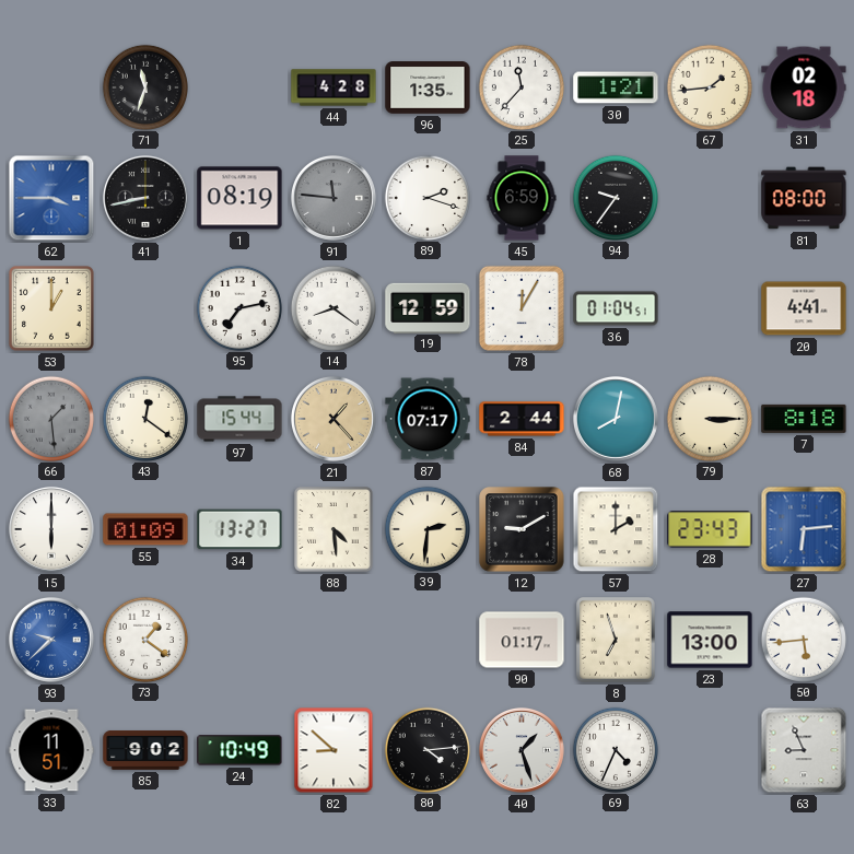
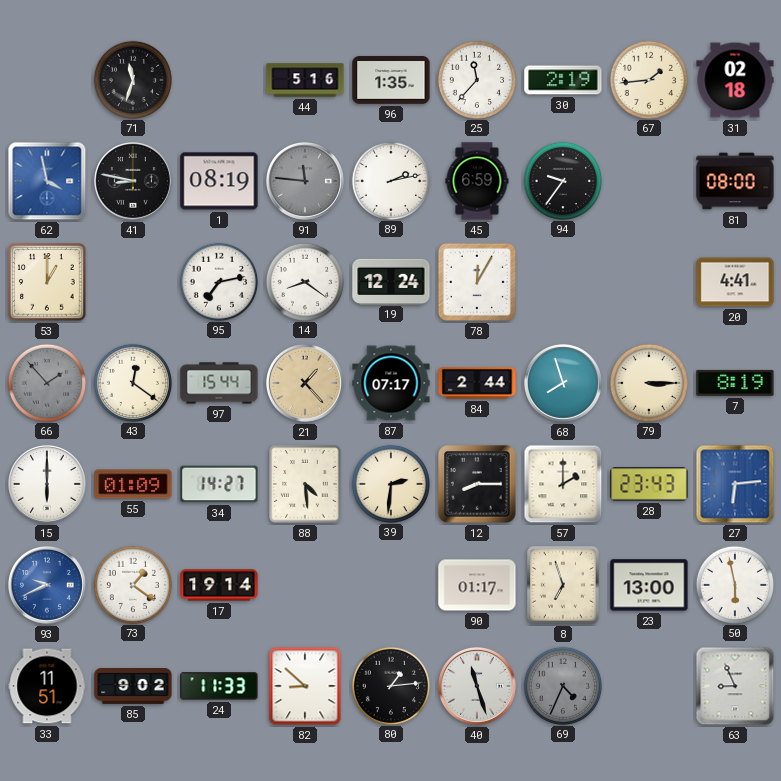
44: 4:28 -> 5:16
30: 1:21 -> 2:19
62: 3:45 -> 3:58
41: 8:43 -> 8:47
89: 2:18 -> 2:13
19: 12:59 -> 12:24
36: 01:04 -> none
66: 1:29 -> 1:53
68: 8:02 -> 7:57
7: 8:18 -> 8:19
34: 13:27 -> 14:27
12: 9:10 -> 8:15
93: 9:38 -> 9:41
17: none -> 19:14
50: 5:44 -> 5:58
24: 10:49 -> 11:33
80: 4:14 -> 1:14
40: 1:27 -> 11:27
69 dial: white -> grey
